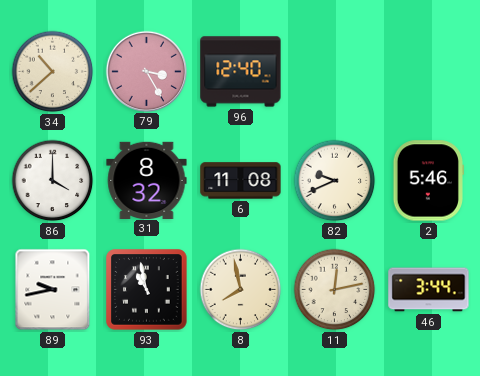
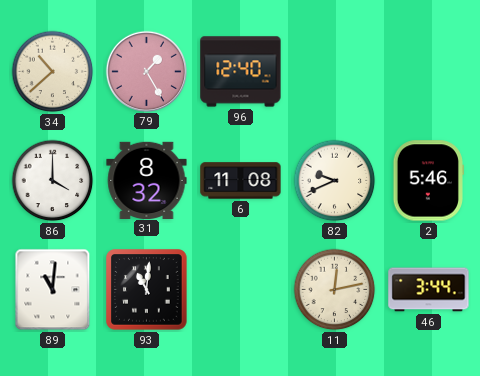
79: 3:25 -> 1:25
89: 9:43 -> 11:01
93: 10:58 -> 11:01
8: 7:58 -> none
